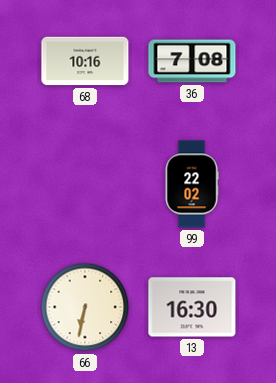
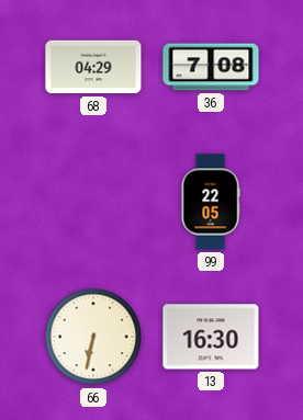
68: 10:16 -> 04:29
99: 22:02 -> 22:05
